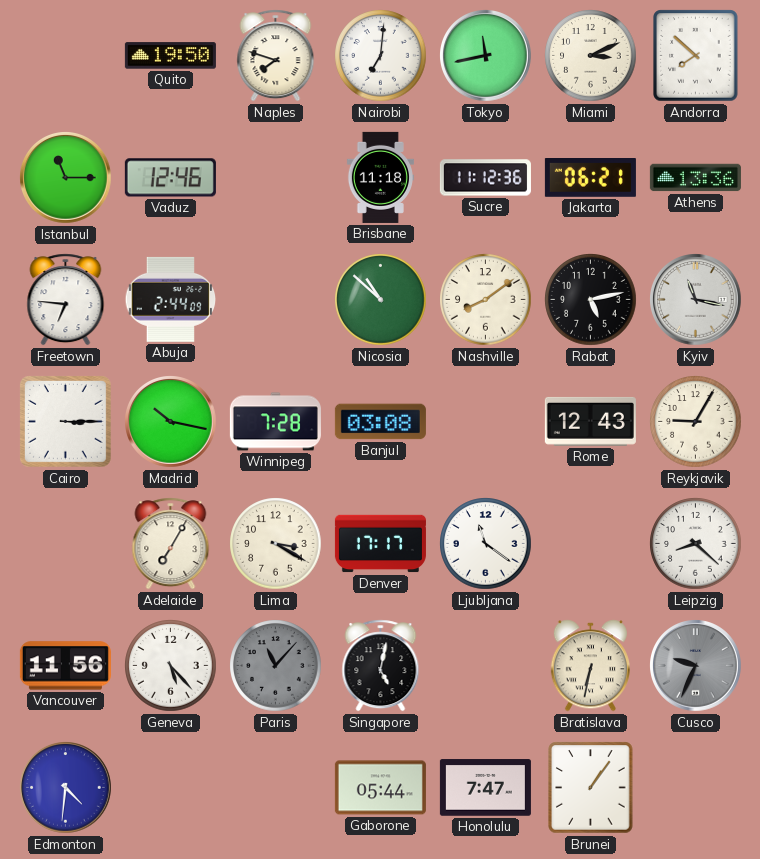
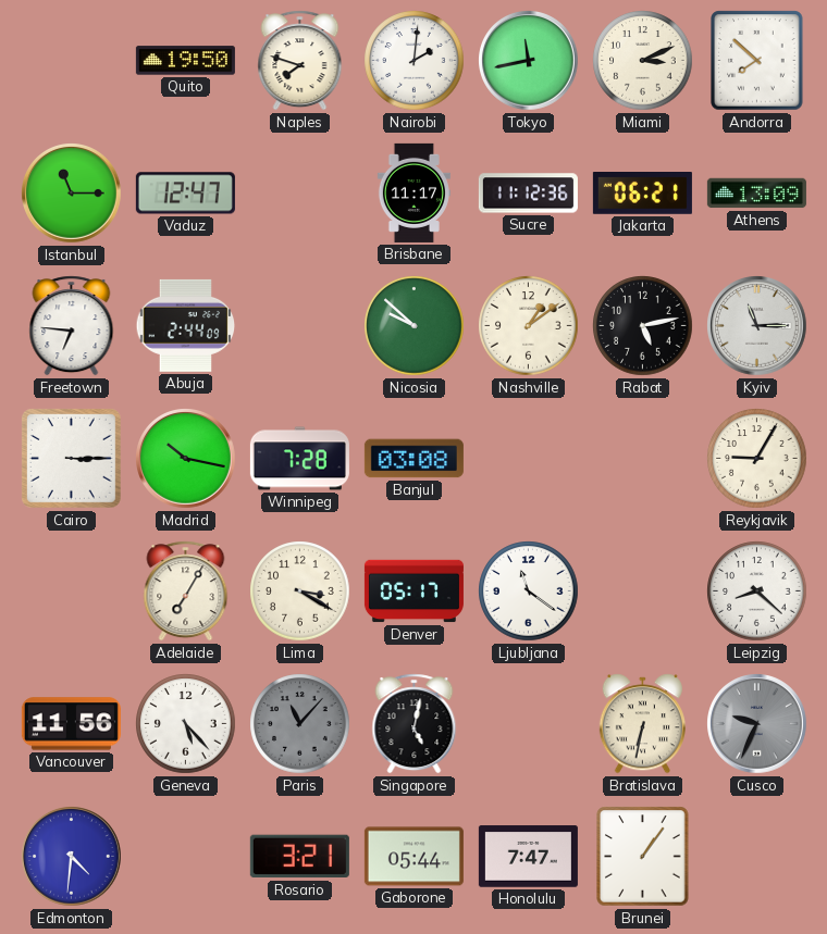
Nairobi: 7:01 -> 2:01
Vaduz: 12:46 -> 12:47
Brisbane: 11:18 -> 11:17
Athens: 13:36 -> 13:09
Nicosia: 10:52 -> 9:52
Nashville: 8:09 -> 1:09
Kyiv: 11:17 -> 11:15
Rome: 12:43 -> none
Denver: 17:17 -> 05:17
Rosario: none -> 3:21
